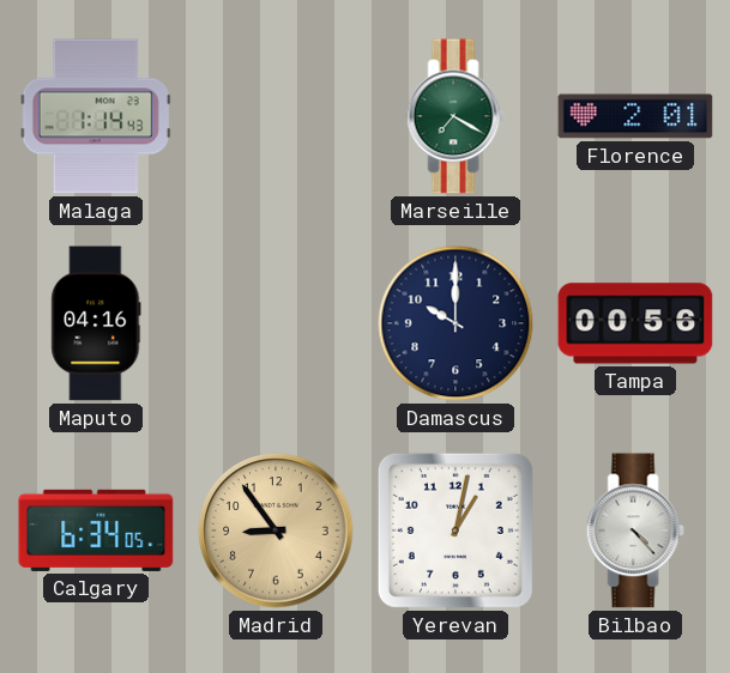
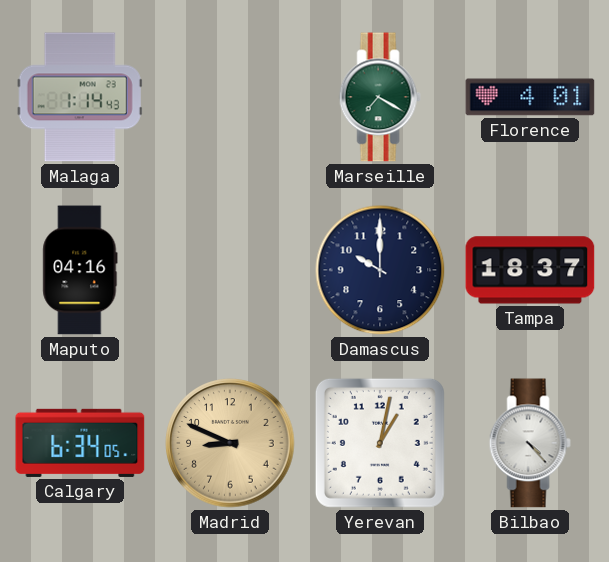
Florence: 2:01 -> 4:01
Tampa: 00:56 -> 18:37
Madrid: 8:54 -> 8:49
